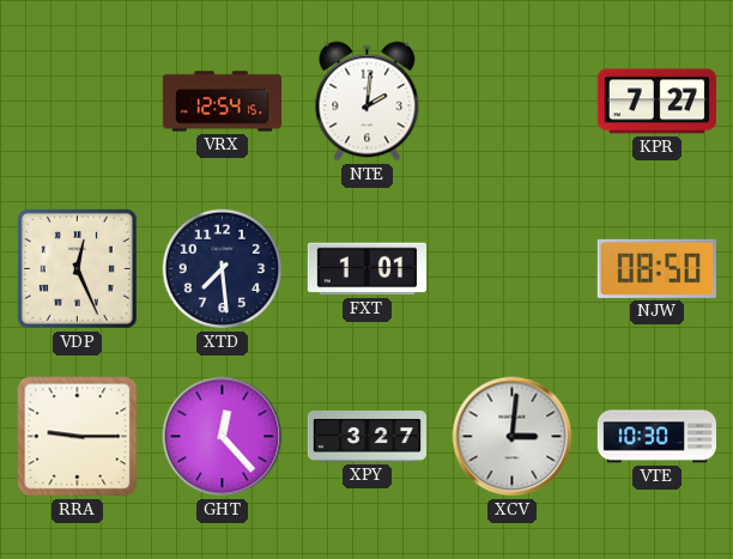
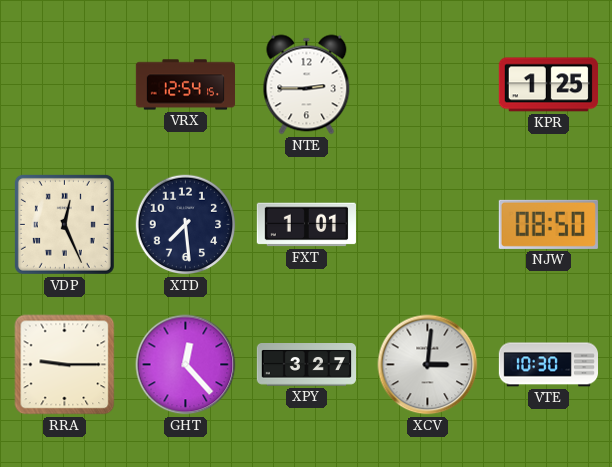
NTE: 2:01 -> 2:45
KPR: 7:27 -> 1:25
